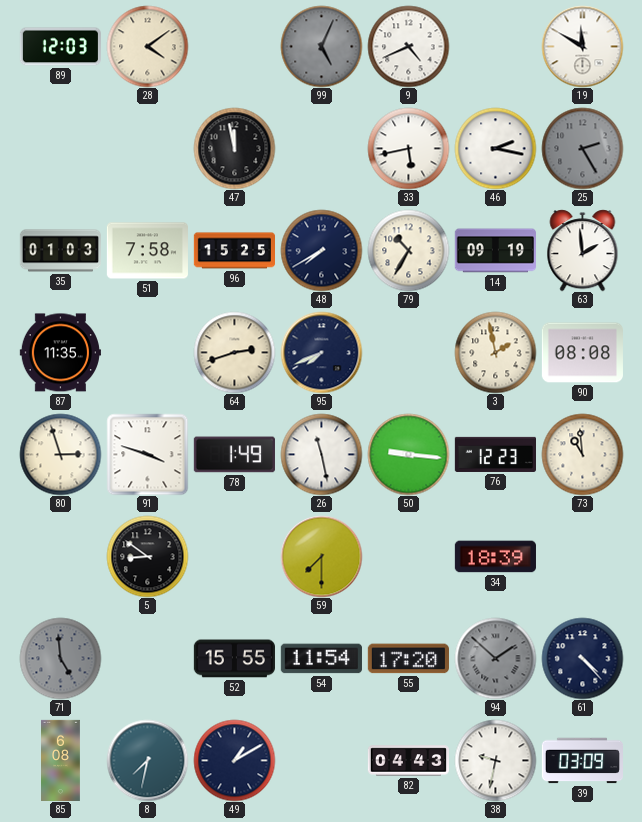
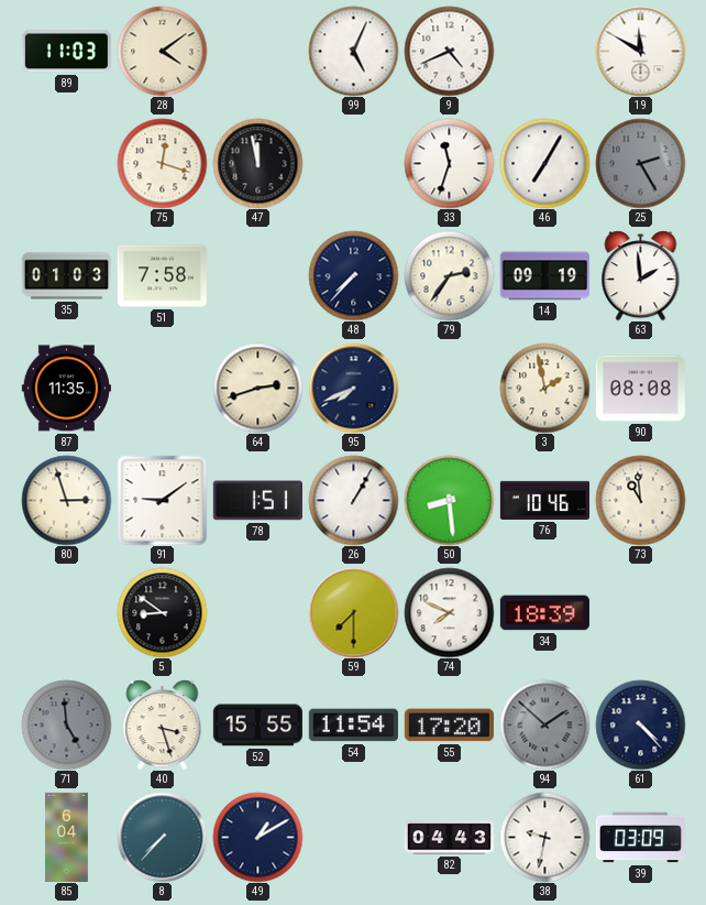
89: 12:03 -> 11:03
99 dial: grey -> white
75: none -> 12:18
33: 5:43 -> 11:33
46: 2:17 -> 7:05
96: 15:25 -> none
48: 7:40 -> 7:37
79: 10:35 -> 2:36
91: 3:48 -> 9:09
78: 1:49 -> 1:51
26: 11:28 -> 1:05
50: 9:16 -> 8:29
76: 12:23 -> 10:46
74: none -> 7:49
40: none -> 3:27
85: 6:08 -> 6:04
8: 7:32 -> 7:37
